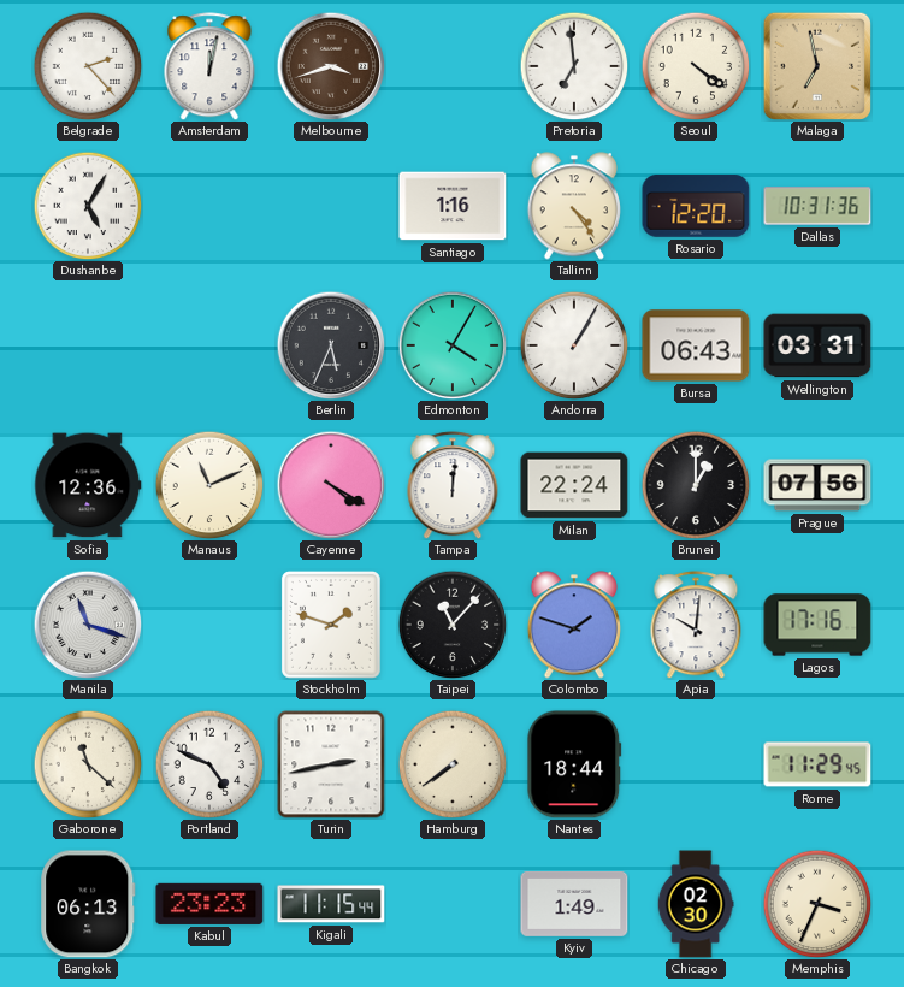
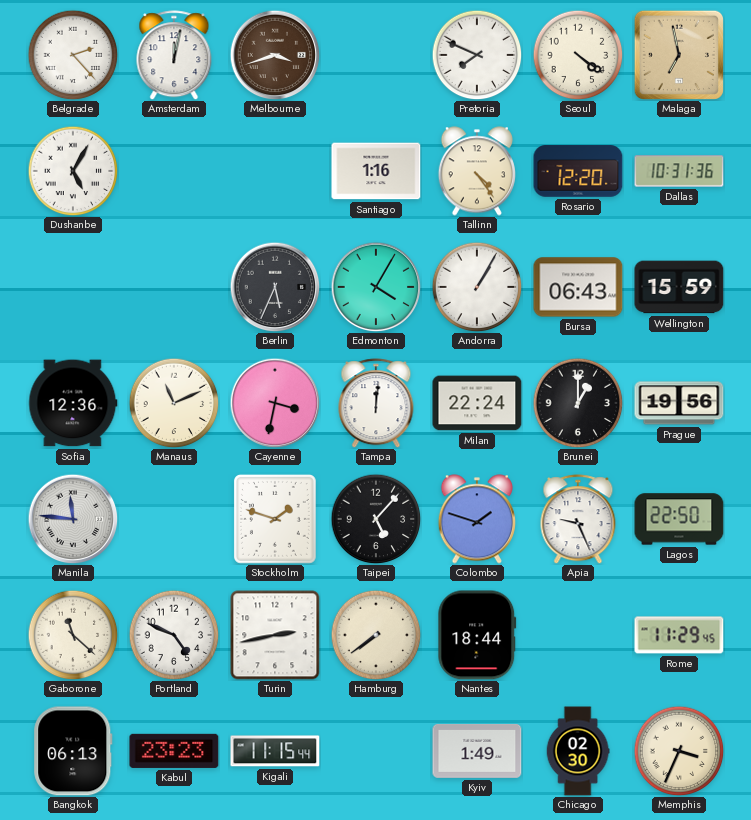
Pretoria: 6:59 -> 7:49
Wellington: 03:31 -> 15:59
Cayenne: 4:20 -> 3:32
Prague: 07:56 -> 19:56
Manila: 11:18 -> 11:46
Taipei: 11:07 -> 5:07
Apia: 10:01 -> 9:26
Lagos: 17:16 -> 22:50
